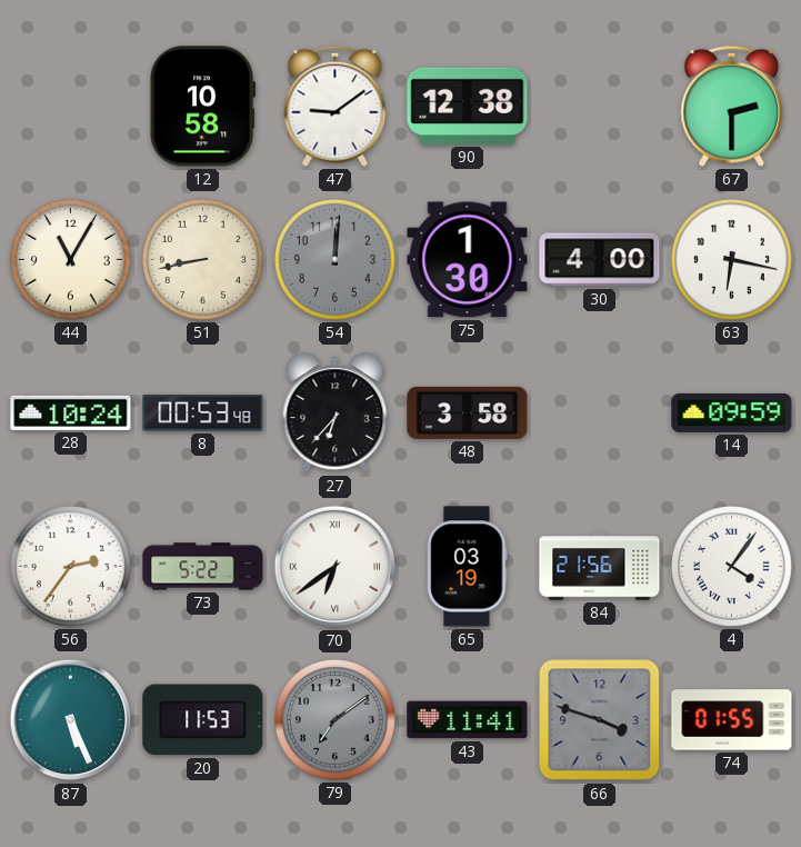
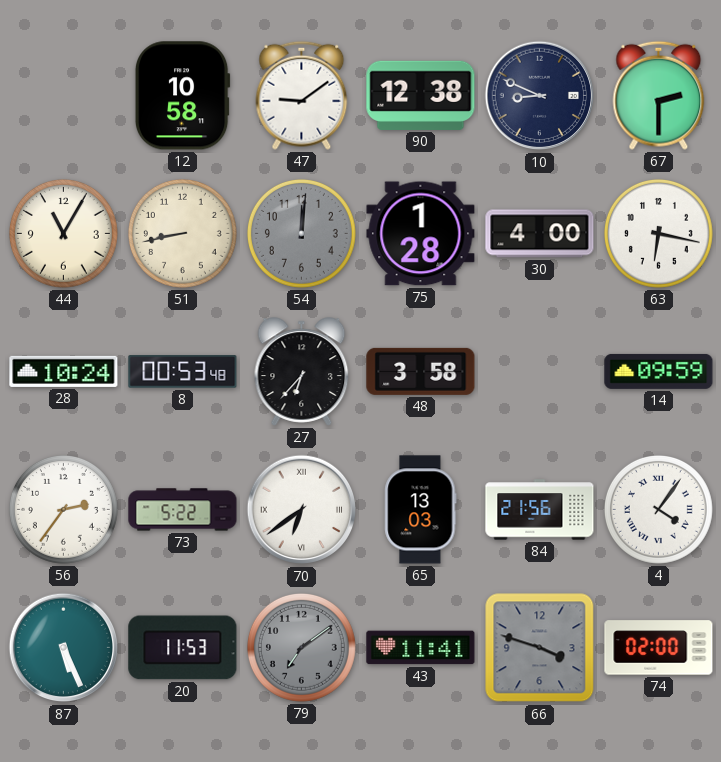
10: none -> 8:49
75: 1:30 -> 1:28
65: 03:19 -> 13:03
74: 01:55 -> 02:00
